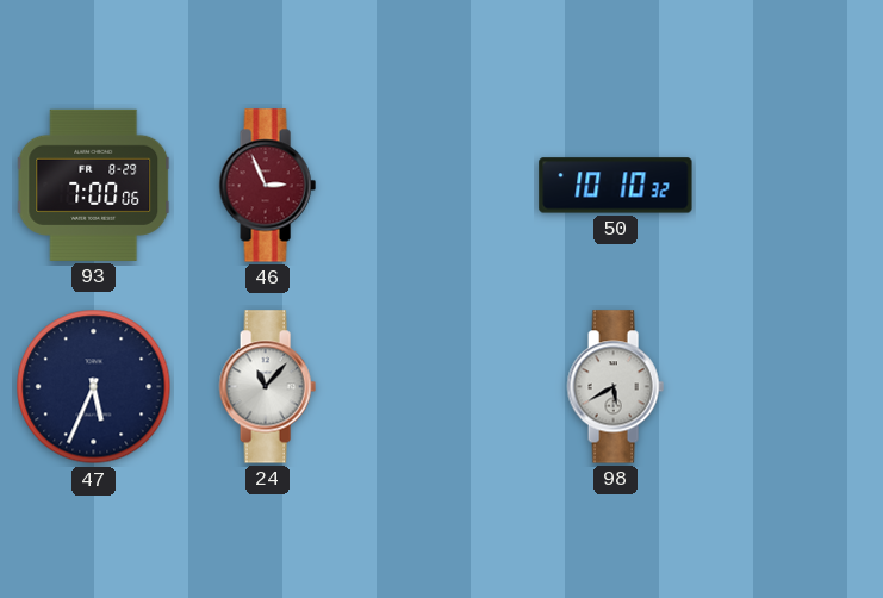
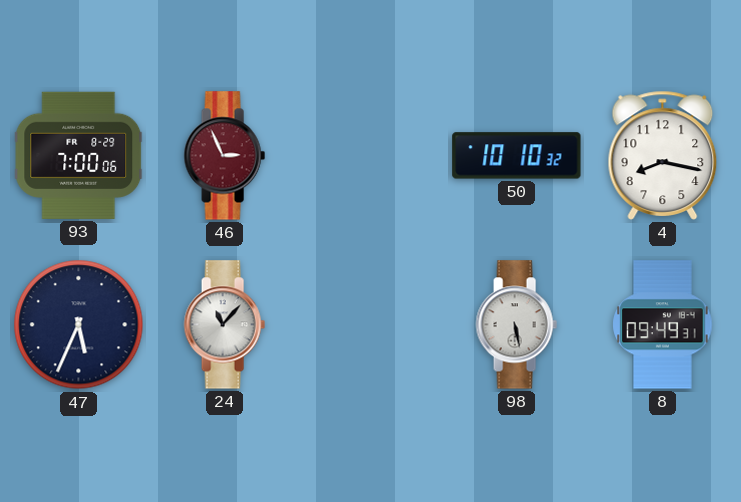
4: none -> 8:17
98: 5:40 -> 5:28
8: none -> 09:49
